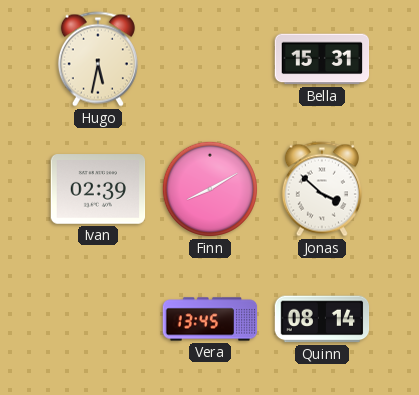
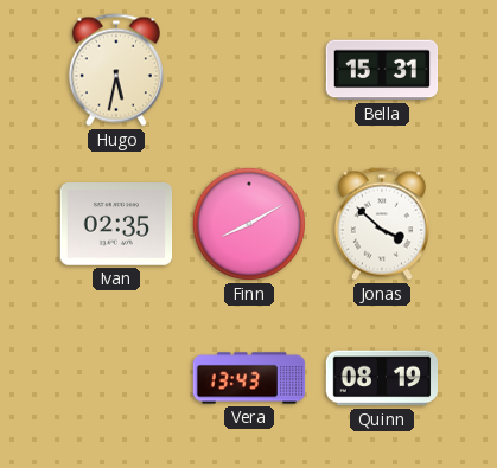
Ivan: 02:39 -> 02:35
Vera: 13:45 -> 13:43
Quinn: 08:14 -> 08:19
